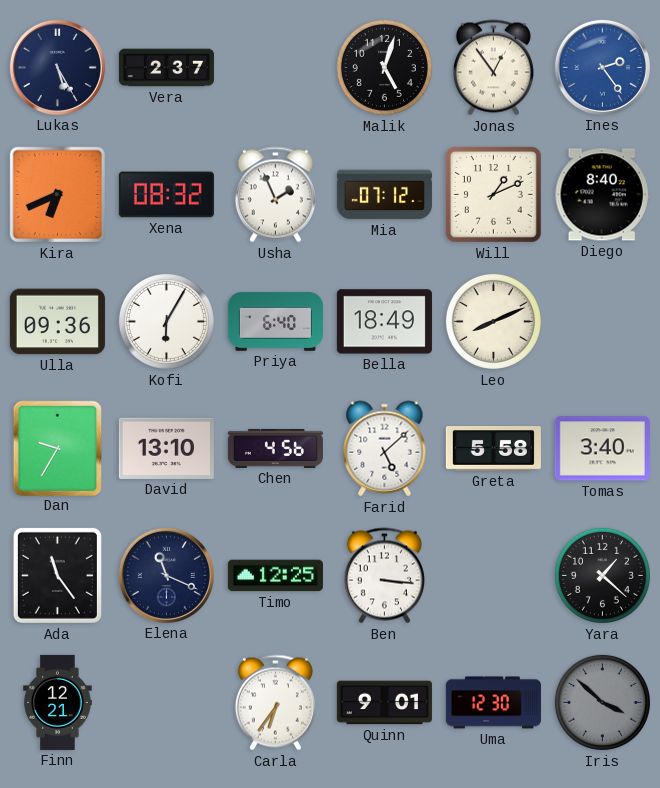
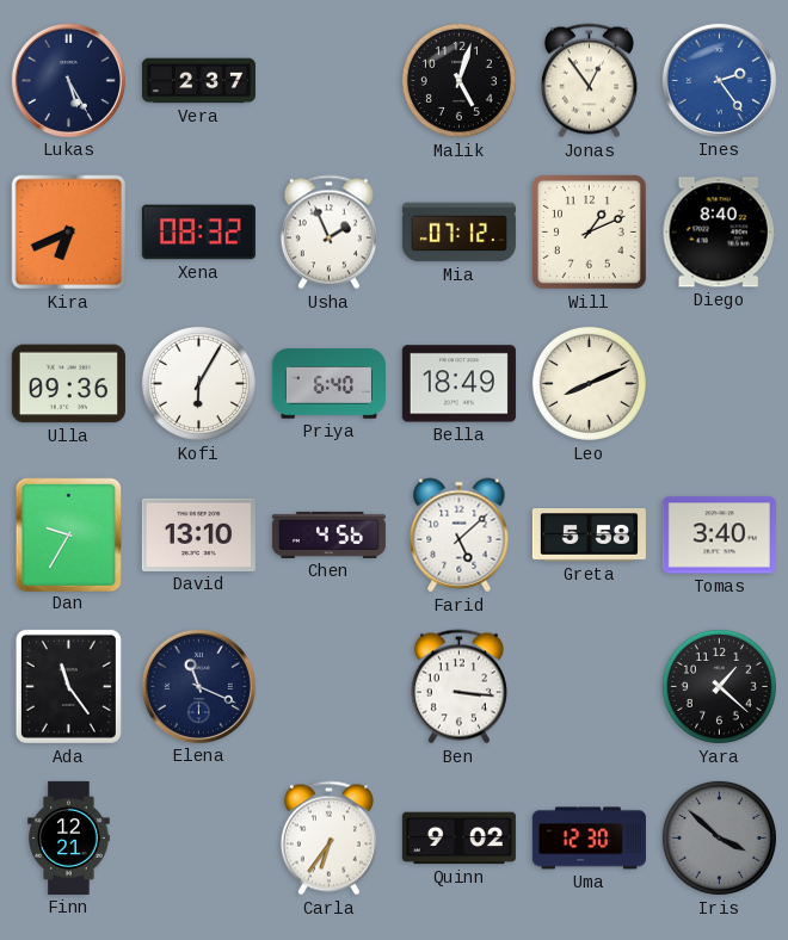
Timo: 12:25 -> none
Quinn: 9:01 -> 9:02
